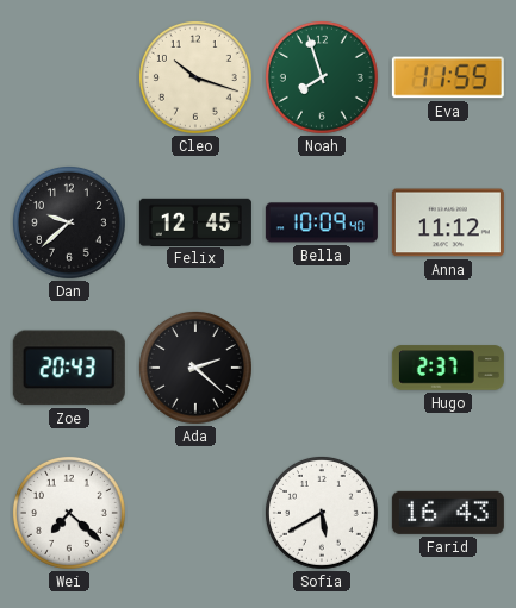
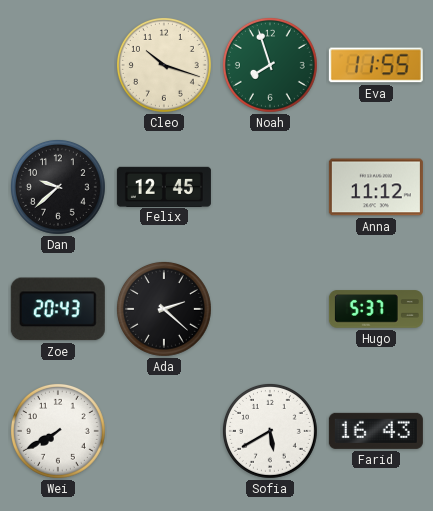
Bella: 10:09 -> none
Hugo: 2:37 -> 5:37
Wei: 7:22 -> 7:40
